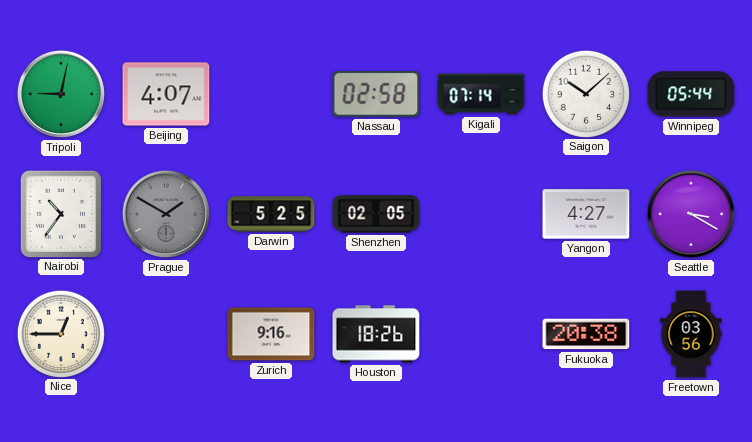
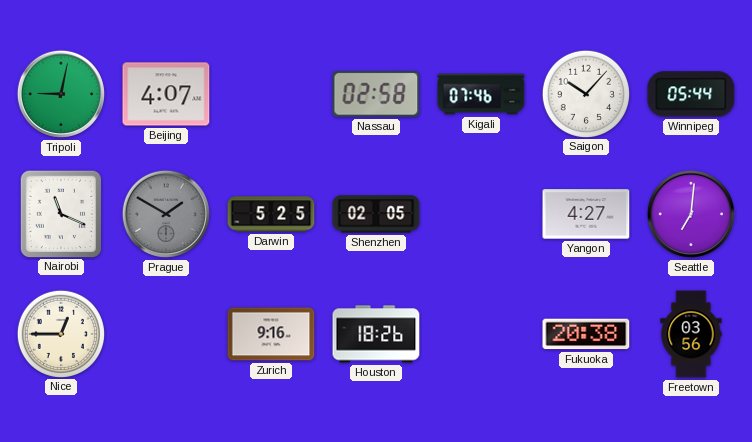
Kigali: 07:14 -> 07:46
Saigon: 10:08 -> 10:07
Nairobi: 10:36 -> 11:19
Seattle: 3:20 -> 7:01
